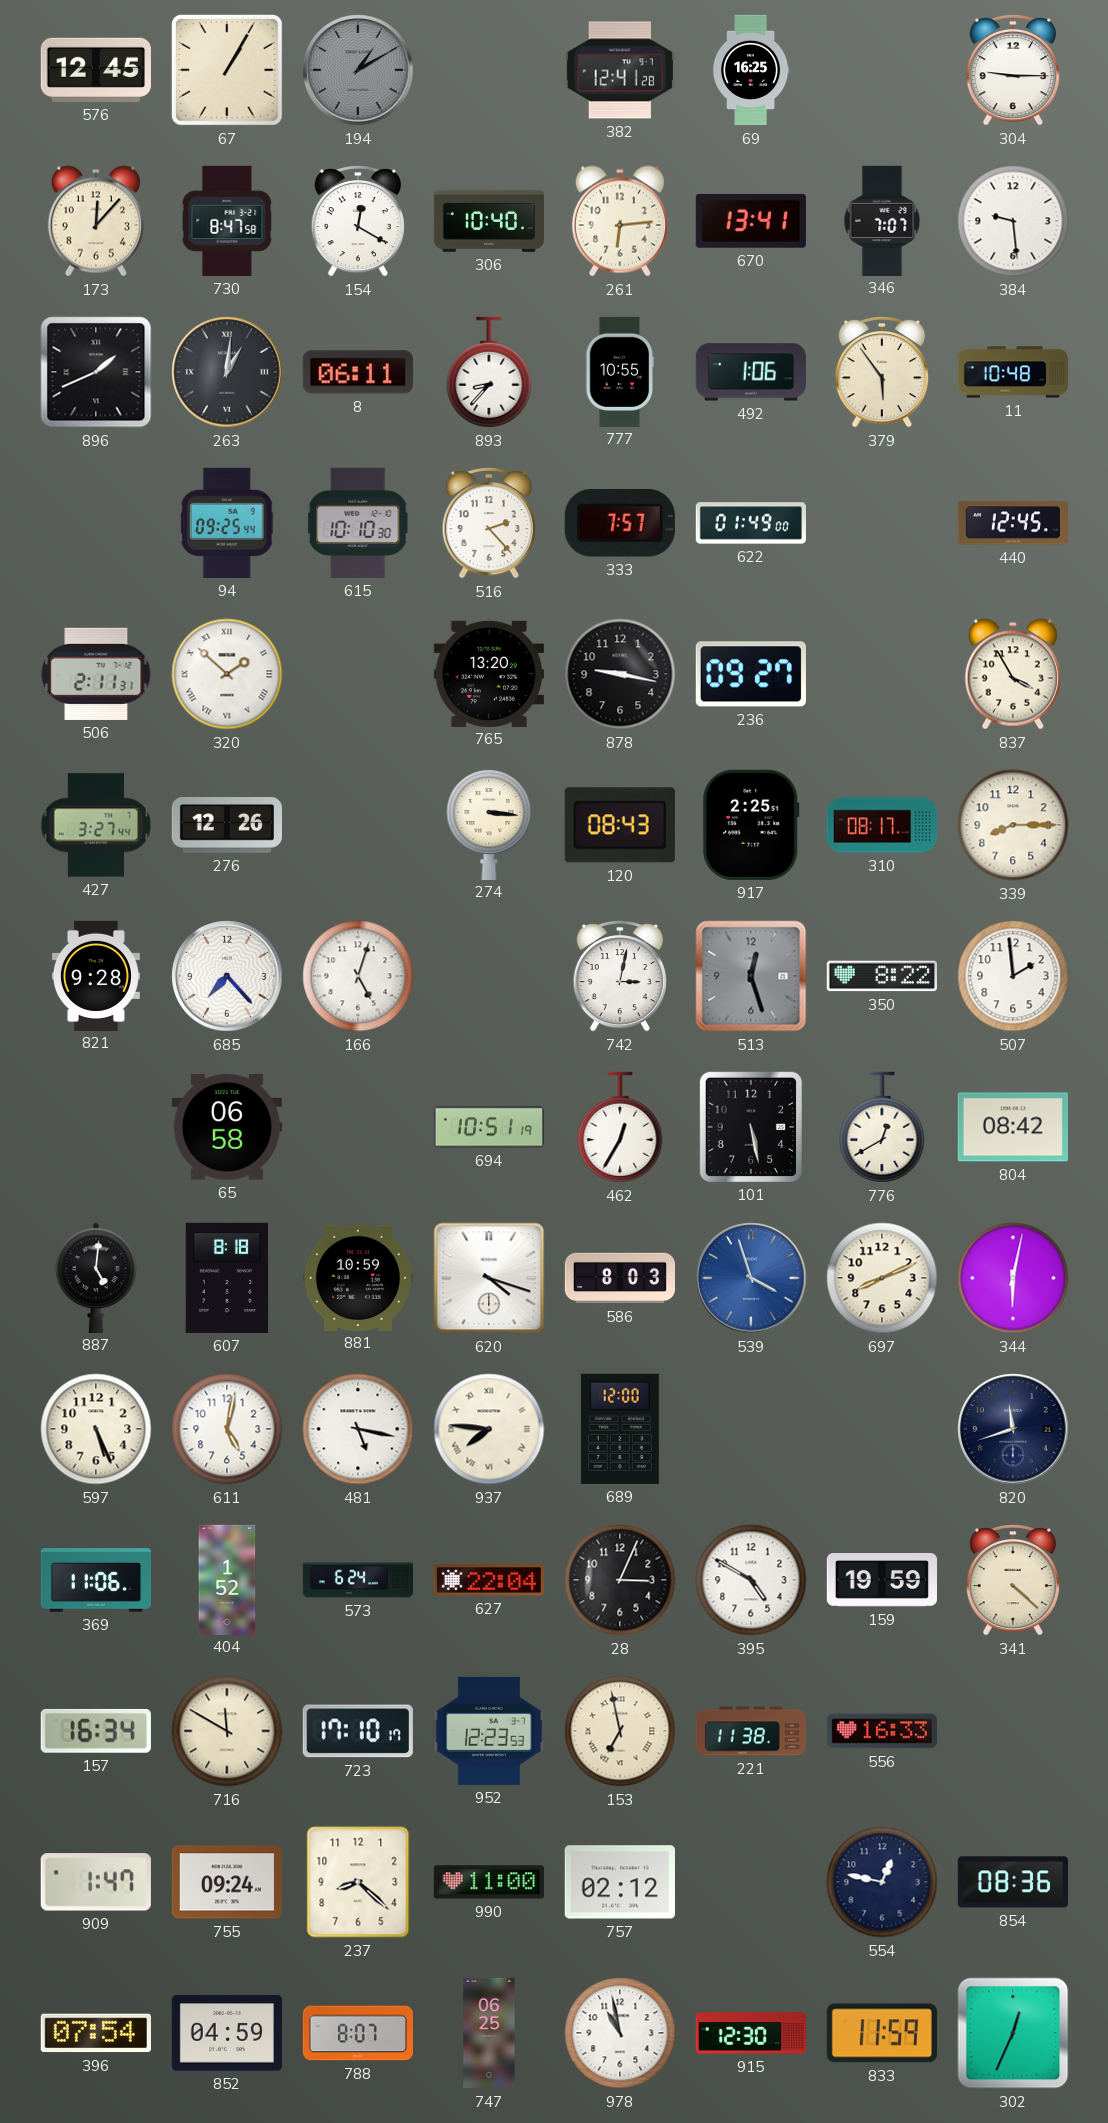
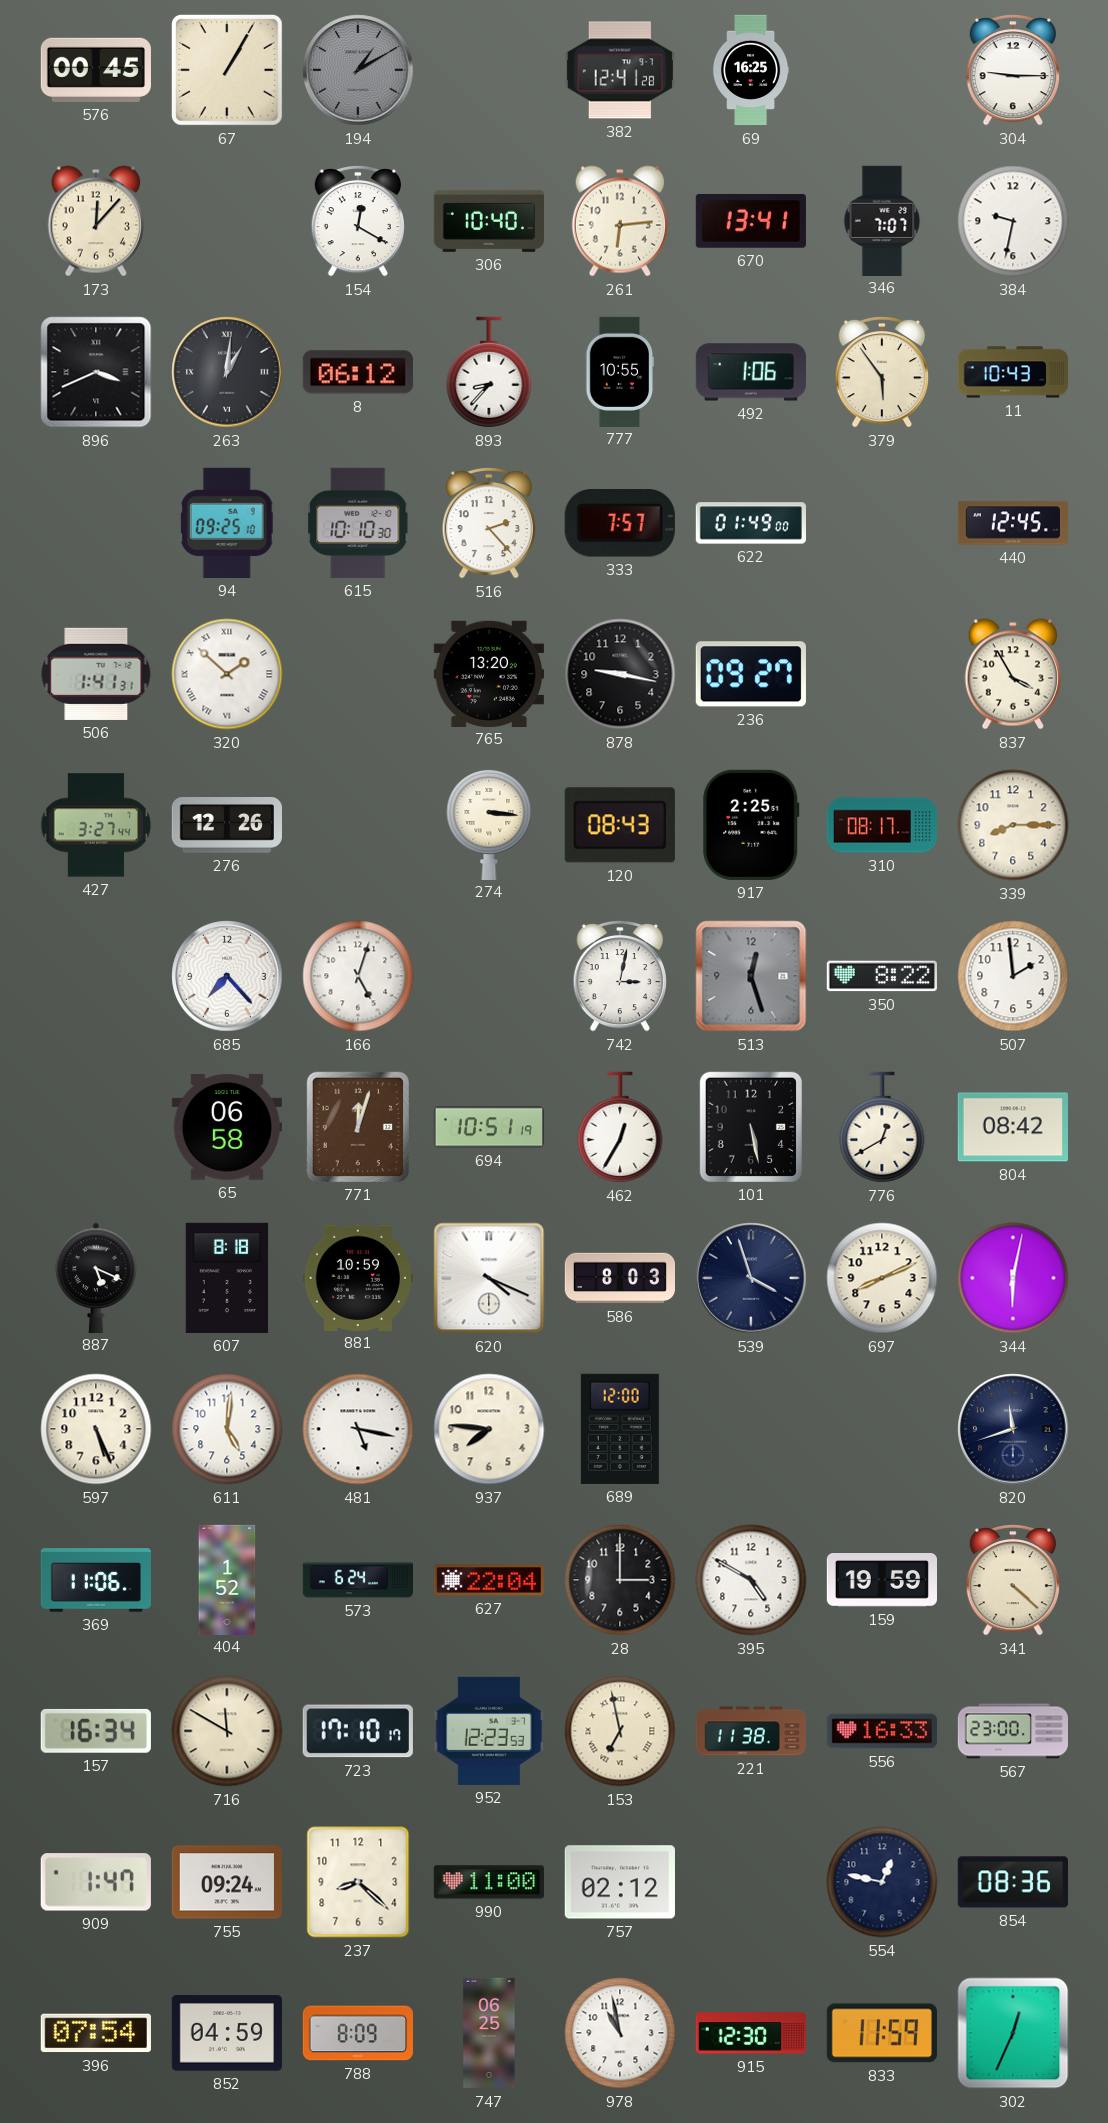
576: 12:45 -> 00:45
730: 8:47 -> none
384: 9:29 -> 9:32
896: 1:41 -> 3:41
8: 06:11 -> 06:12
11: 10:48 -> 10:43
94: 09:25:44 -> 09:25:10
506: 2:11 -> 1:41
821: 9:28 -> none
771: none -> 12:03
887: 5:01 -> 5:19
620: 4:18 -> 4:19
539 dial: blue -> navy
611: 5:02 -> 5:01
937 numerals: Roman -> Arabic
28: 3:04 -> 3:00
567: none -> 23:00
788: 8:07 -> 8:09
